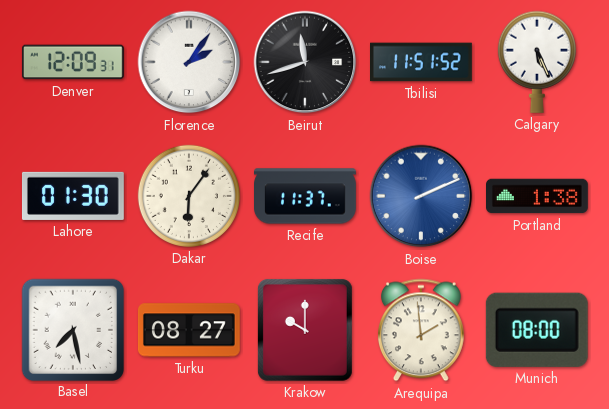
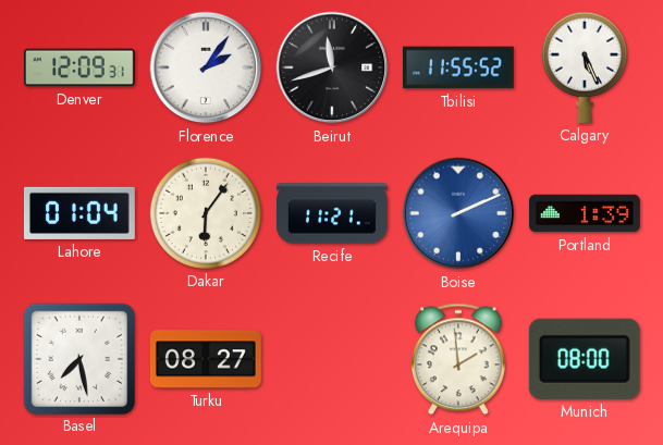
Tbilisi: 11:51 -> 11:55
Lahore: 01:30 -> 01:04
Recife: 11:37 -> 11:21
Portland: 1:38 -> 1:39
Krakow: 10:00 -> none
